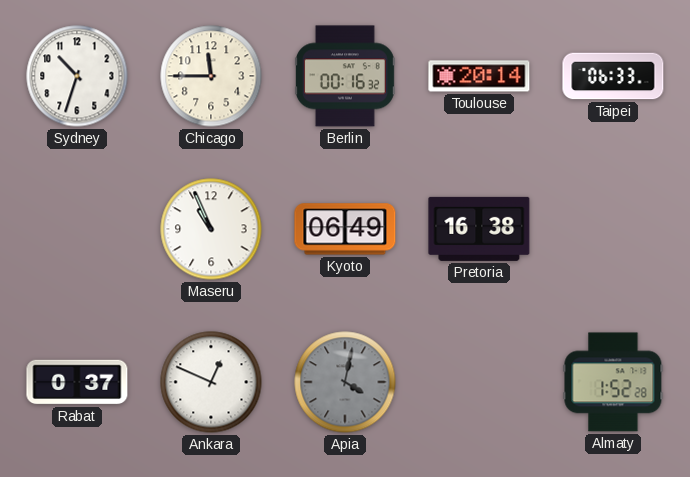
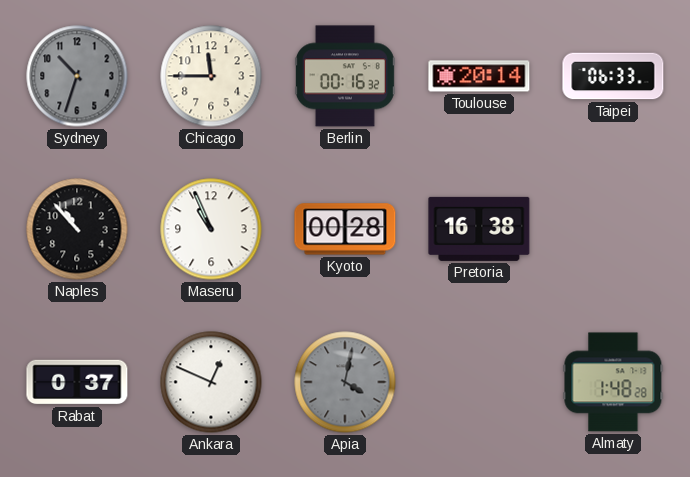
Sydney dial: white -> grey
Naples: none -> 10:53
Kyoto: 06:49 -> 00:28
Almaty: 1:52 -> 1:48
